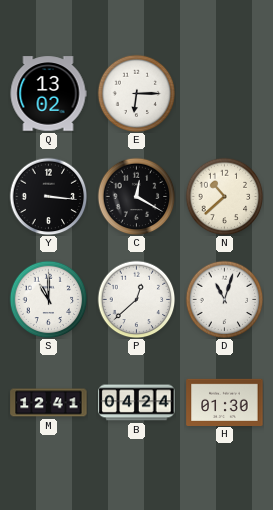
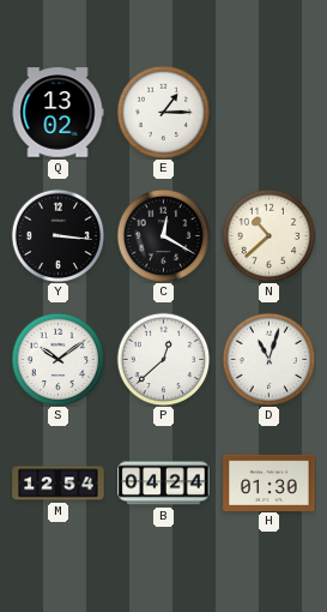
E: 6:15 -> 1:15
S: 11:00 -> 10:09
M: 12:41 -> 12:54
